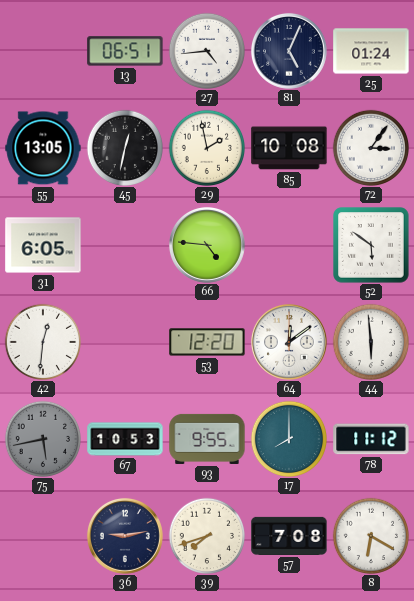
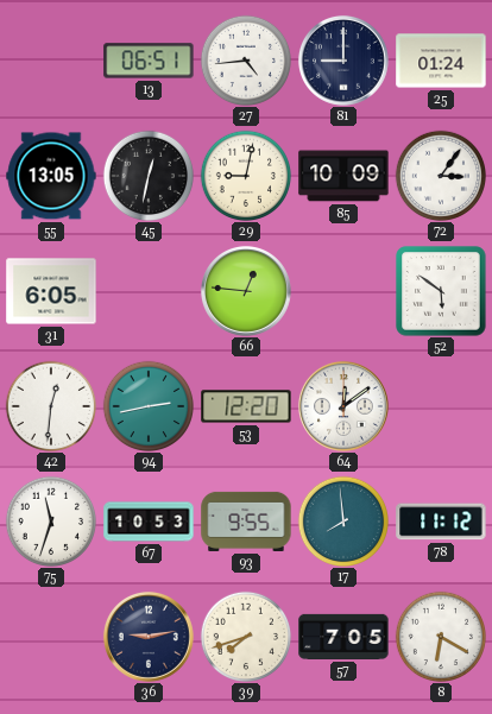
81: 5:04 -> 9:00
29: 1:58 -> 9:02
85: 10:08 -> 10:09
66: 4:46 -> 12:46
94: none -> 2:43
44: 5:59 -> none
75: 5:43 -> 11:33
75 dial: grey -> white
17: 8:00 -> 7:59
57: 7:08 -> 7:05
